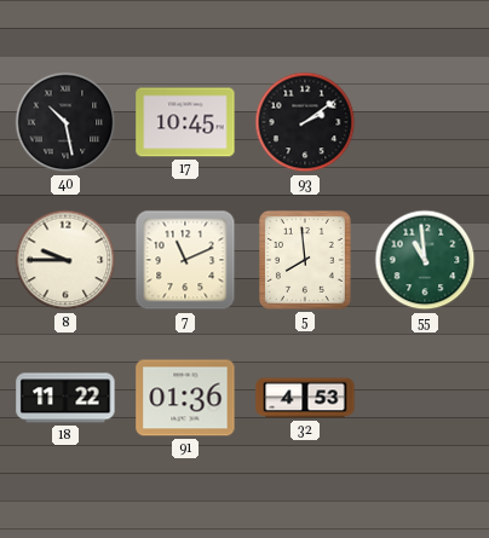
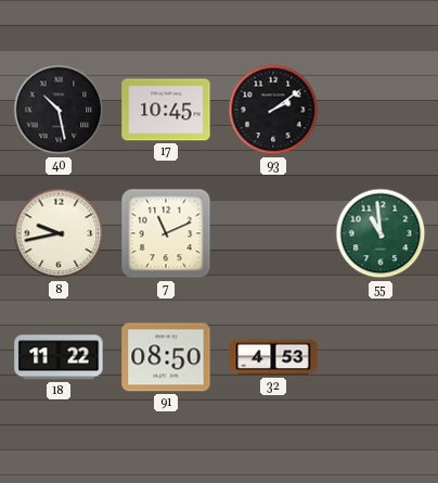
8: 9:45 -> 9:43
5: 7:59 -> none
91: 01:36 -> 08:50
